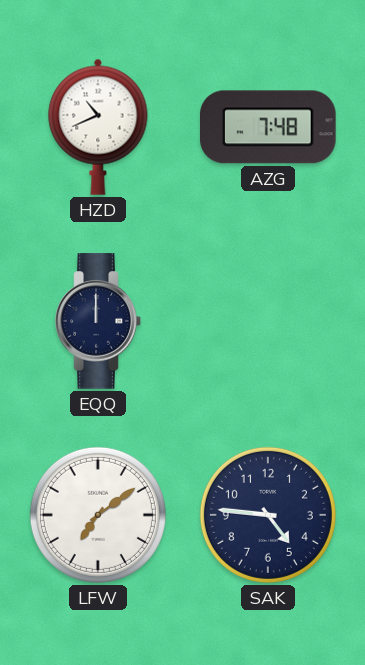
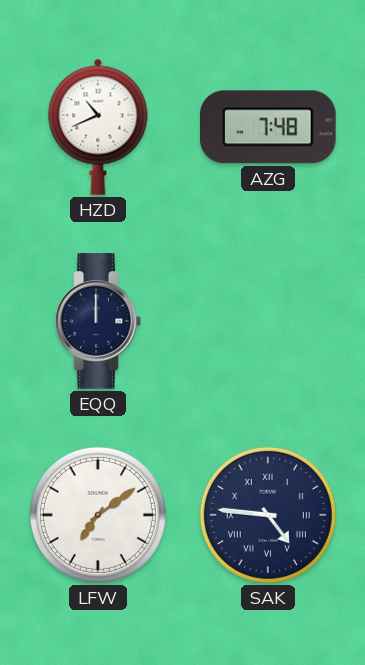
SAK numerals: Arabic -> Roman
